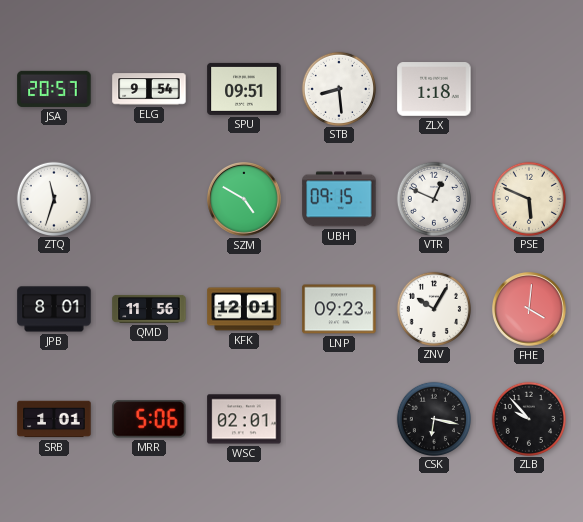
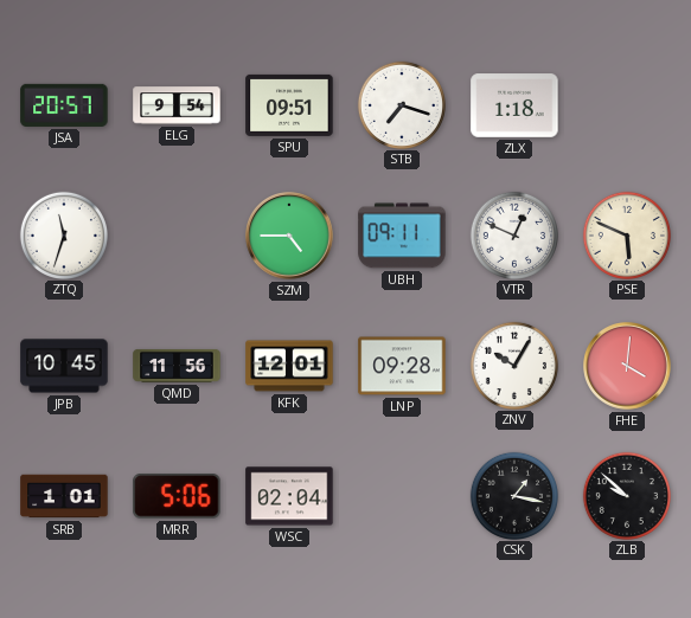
STB: 8:29 -> 7:18
SZM: 4:50 -> 4:45
UBH: 09:15 -> 09:11
JPB: 8:01 -> 10:45
LNP: 09:23 -> 09:28
WSC: 02:01 -> 02:04
CSK: 6:17 -> 1:17
ZLB: 9:53 -> 9:52
